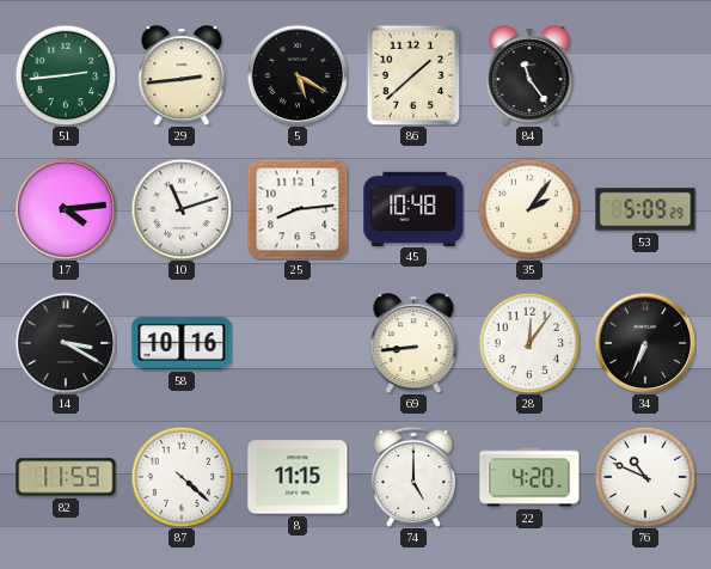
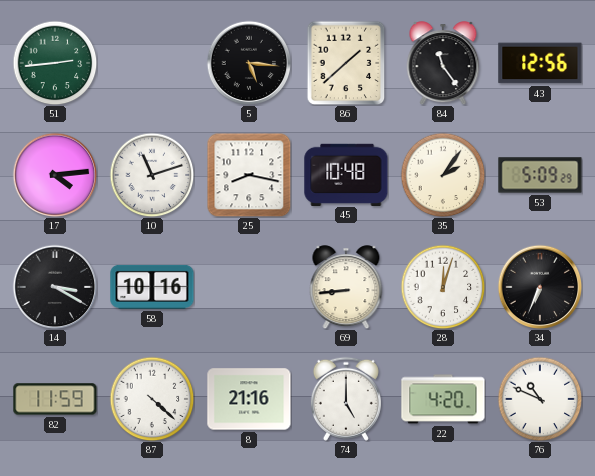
29: 2:44 -> none
5: 5:20 -> 5:16
43: none -> 12:56
25: 8:14 -> 8:17
28: 12:06 -> 12:03
8: 11:15 -> 21:16
